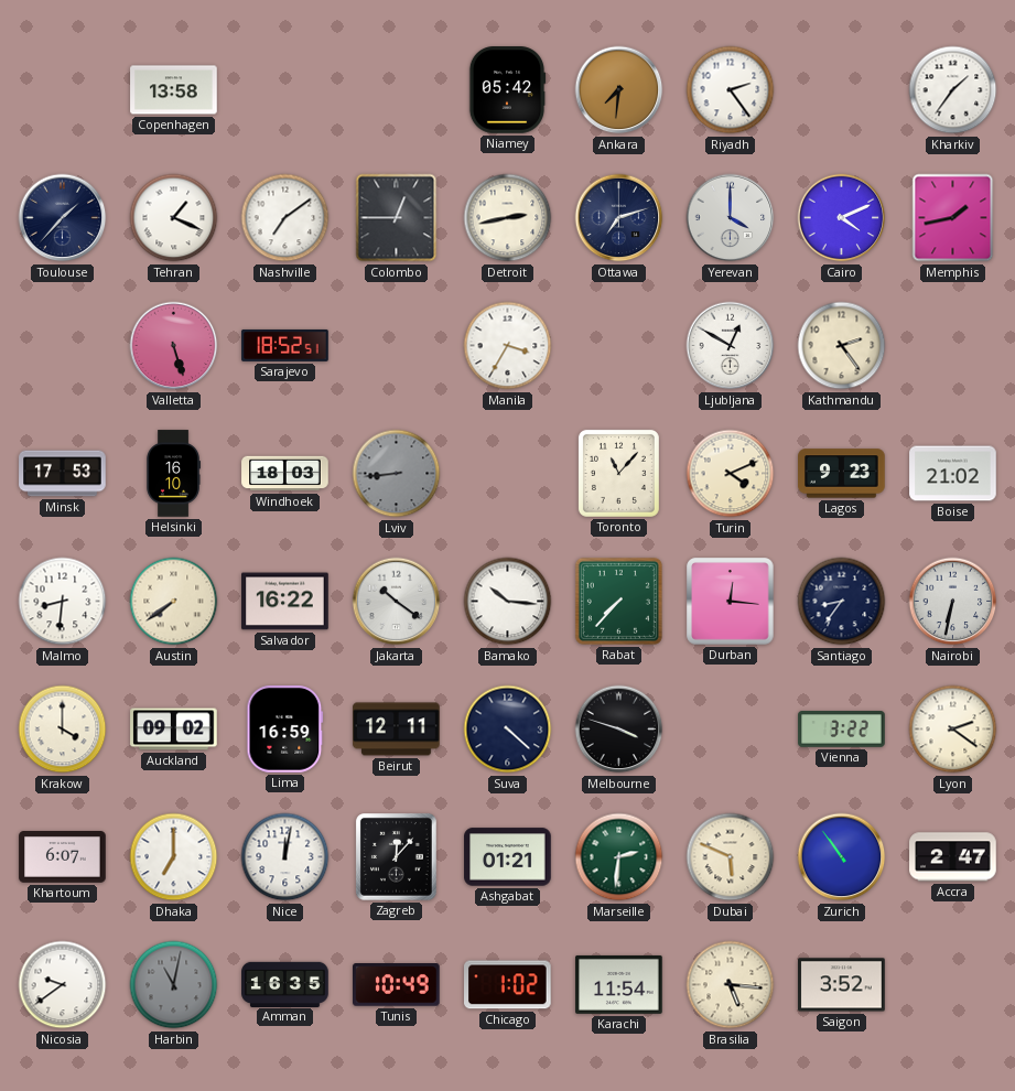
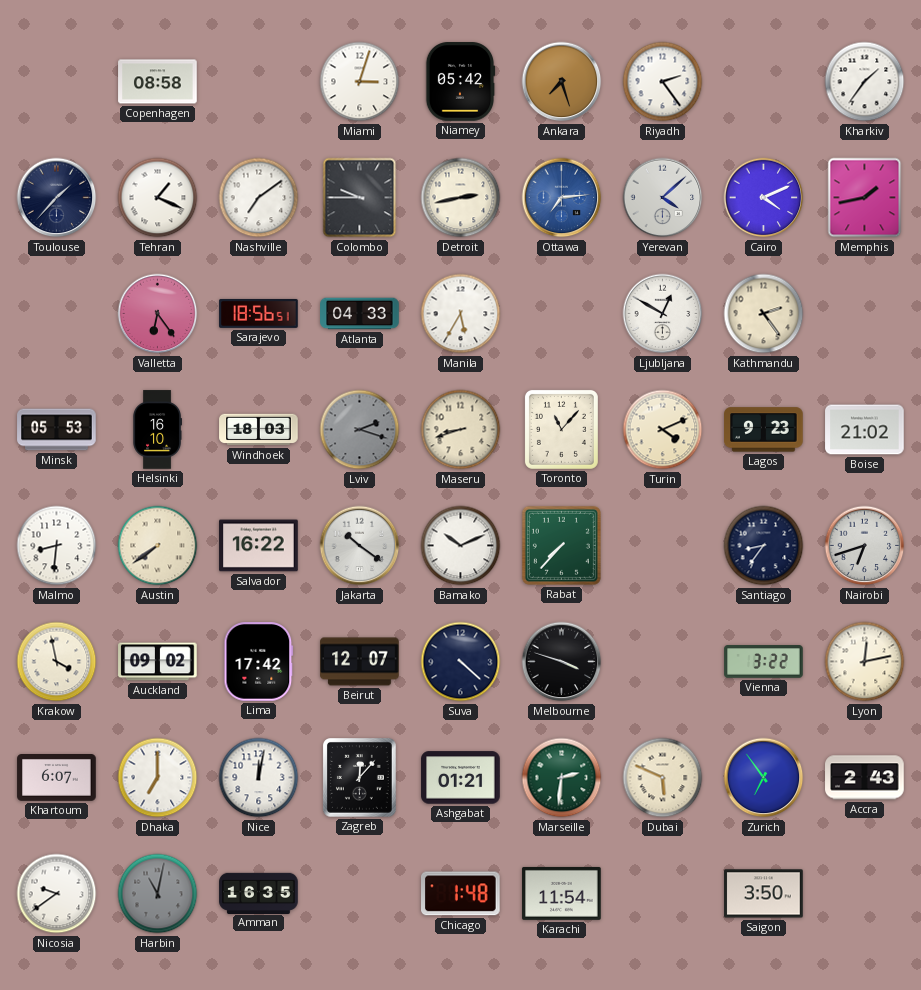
Copenhagen: 13:58 -> 08:58
Miami: none -> 3:03
Ankara: 7:31 -> 7:27
Colombo: 12:45 -> 9:45
Ottawa: 7:12 -> 7:14
Ottawa dial: navy -> blue
Yerevan: 4:00 -> 4:08
Valletta: 5:27 -> 6:24
Sarajevo: 18:52 -> 18:56
Atlanta: none -> 04:33
Manila: 3:35 -> 5:35
Minsk: 17:53 -> 05:53
Lviv: 8:44 -> 2:18
Maseru: none -> 8:42
Bamako: 10:16 -> 10:11
Durban: 12:16 -> none
Nairobi: 6:32 -> 6:42
Krakow: 4:00 -> 3:58
Lima: 16:59 -> 17:42
Beirut: 12:11 -> 12:07
Lyon: 2:21 -> 12:13
Zurich: 10:54 -> 6:54
Accra: 2:47 -> 2:43
Tunis: 10:49 -> none
Chicago: 1:02 -> 1:48
Brasilia: 5:16 -> none
Saigon: 3:52 -> 3:50
